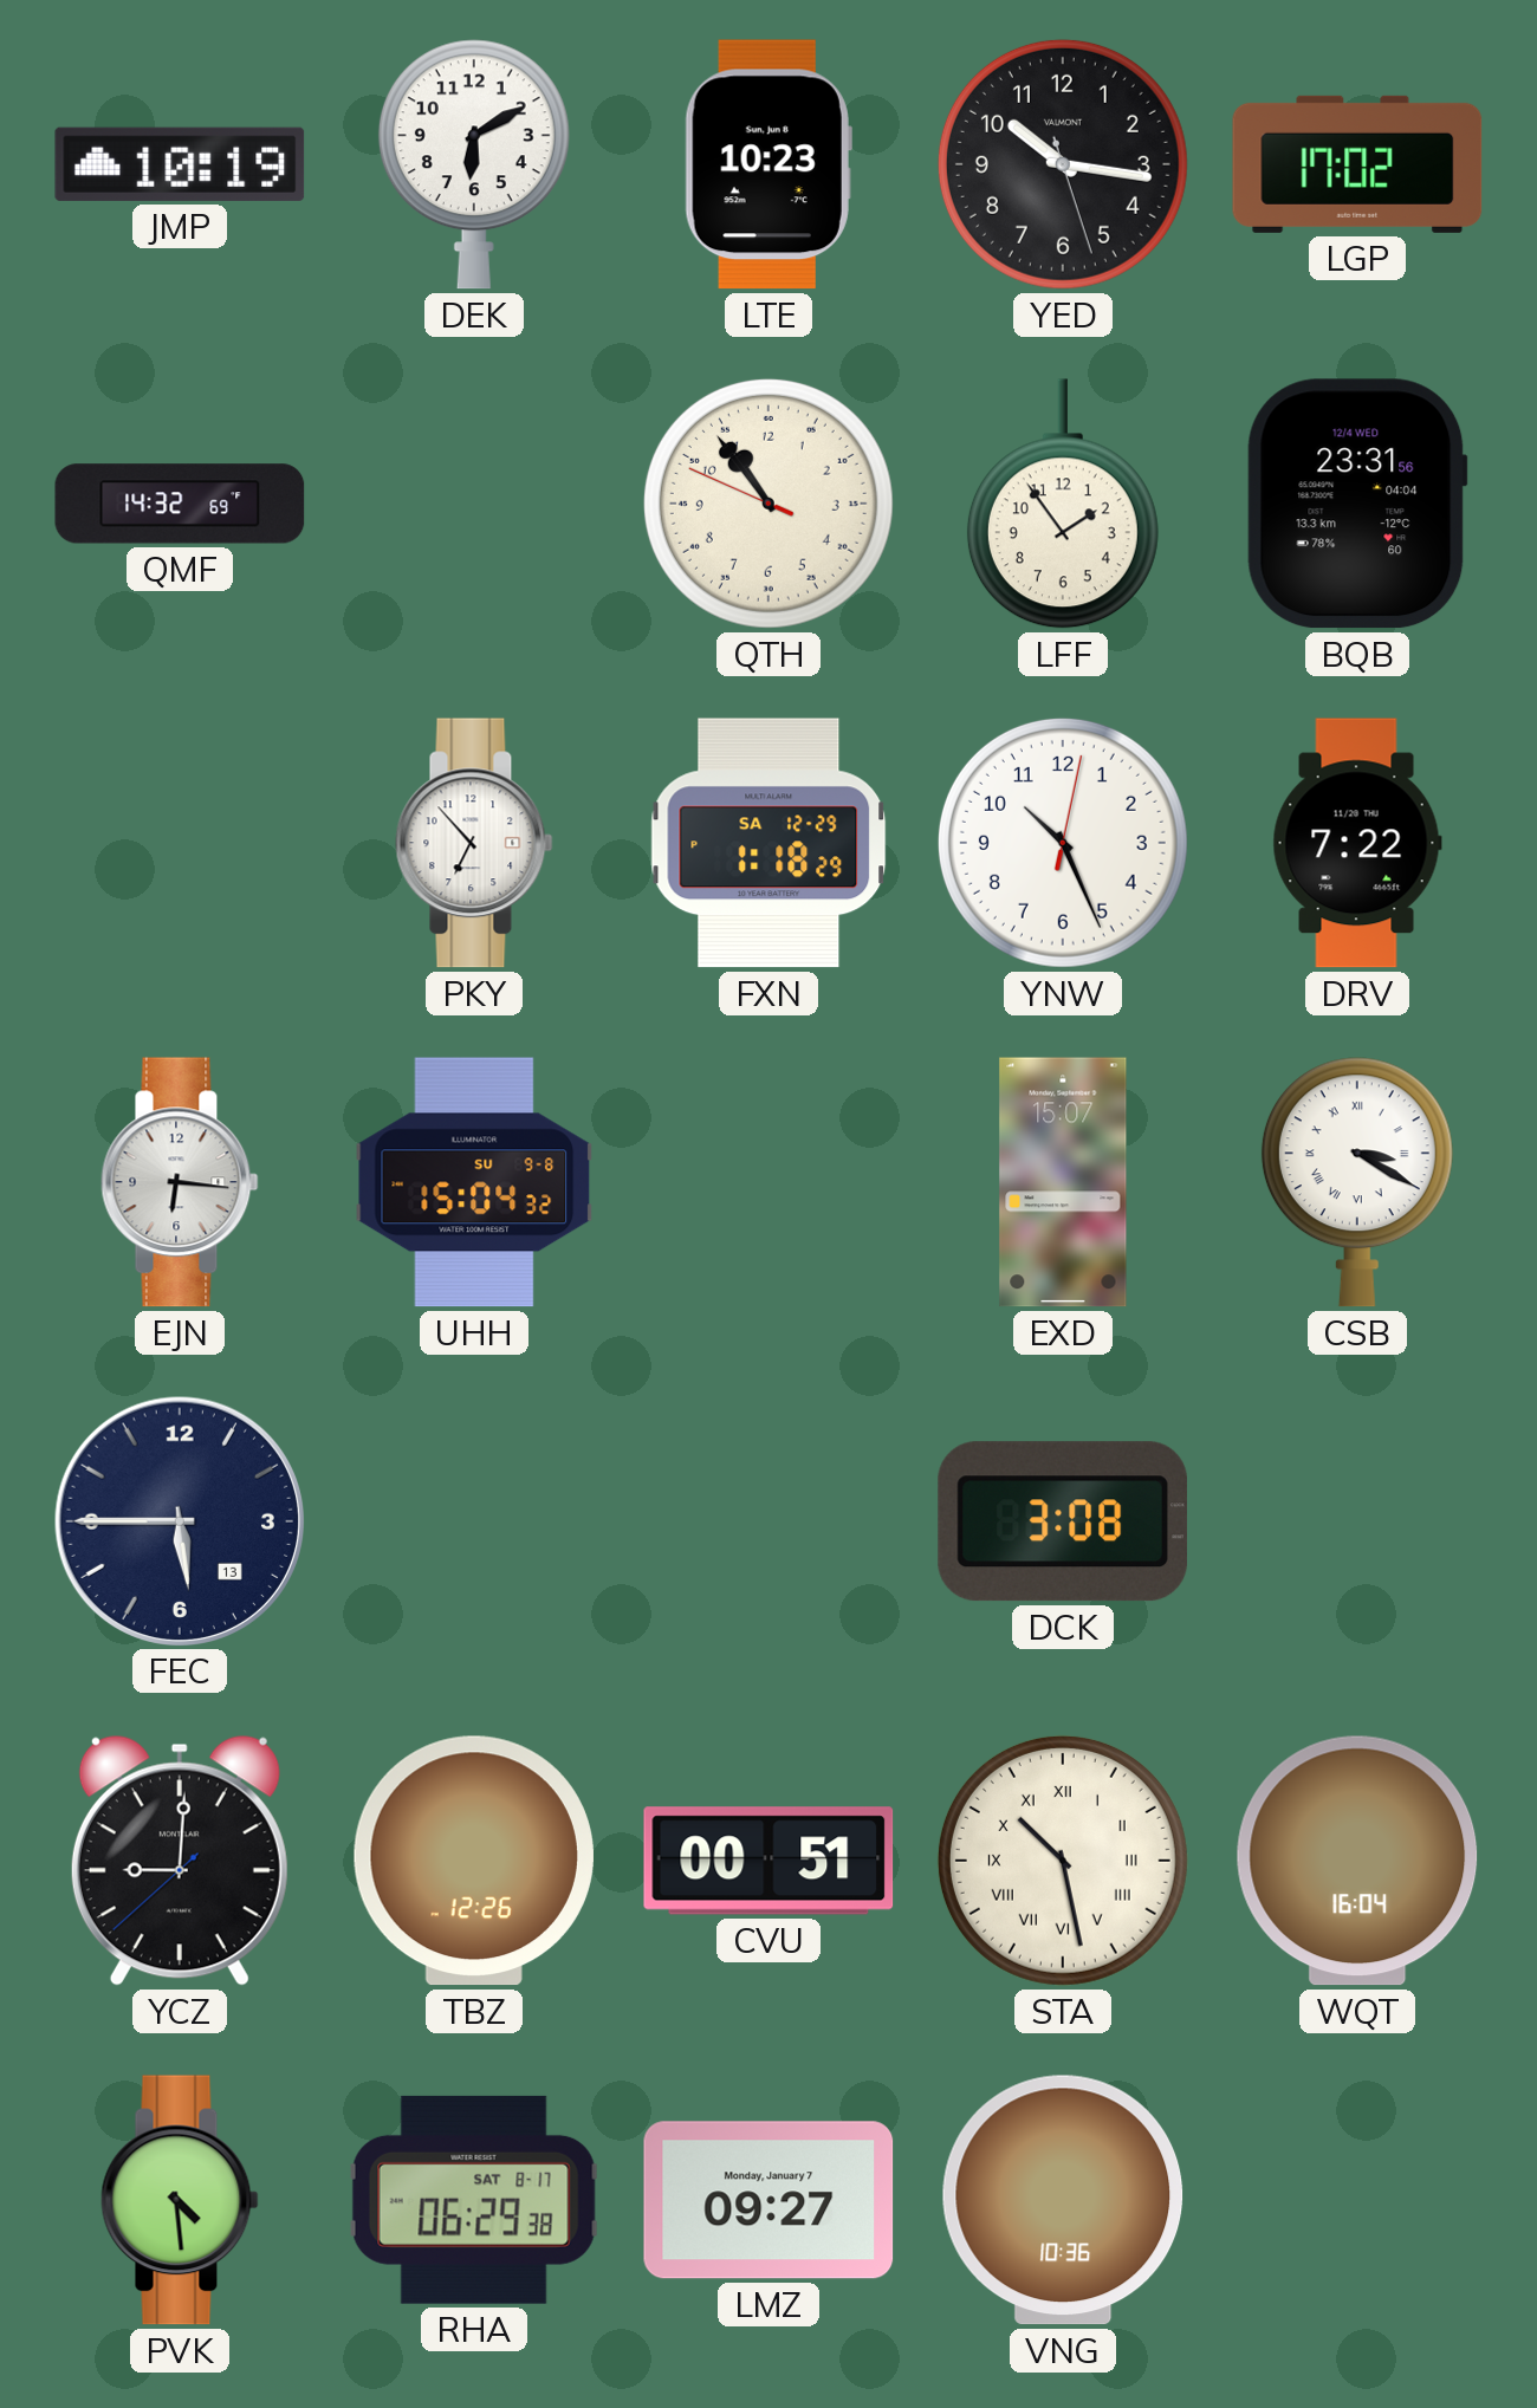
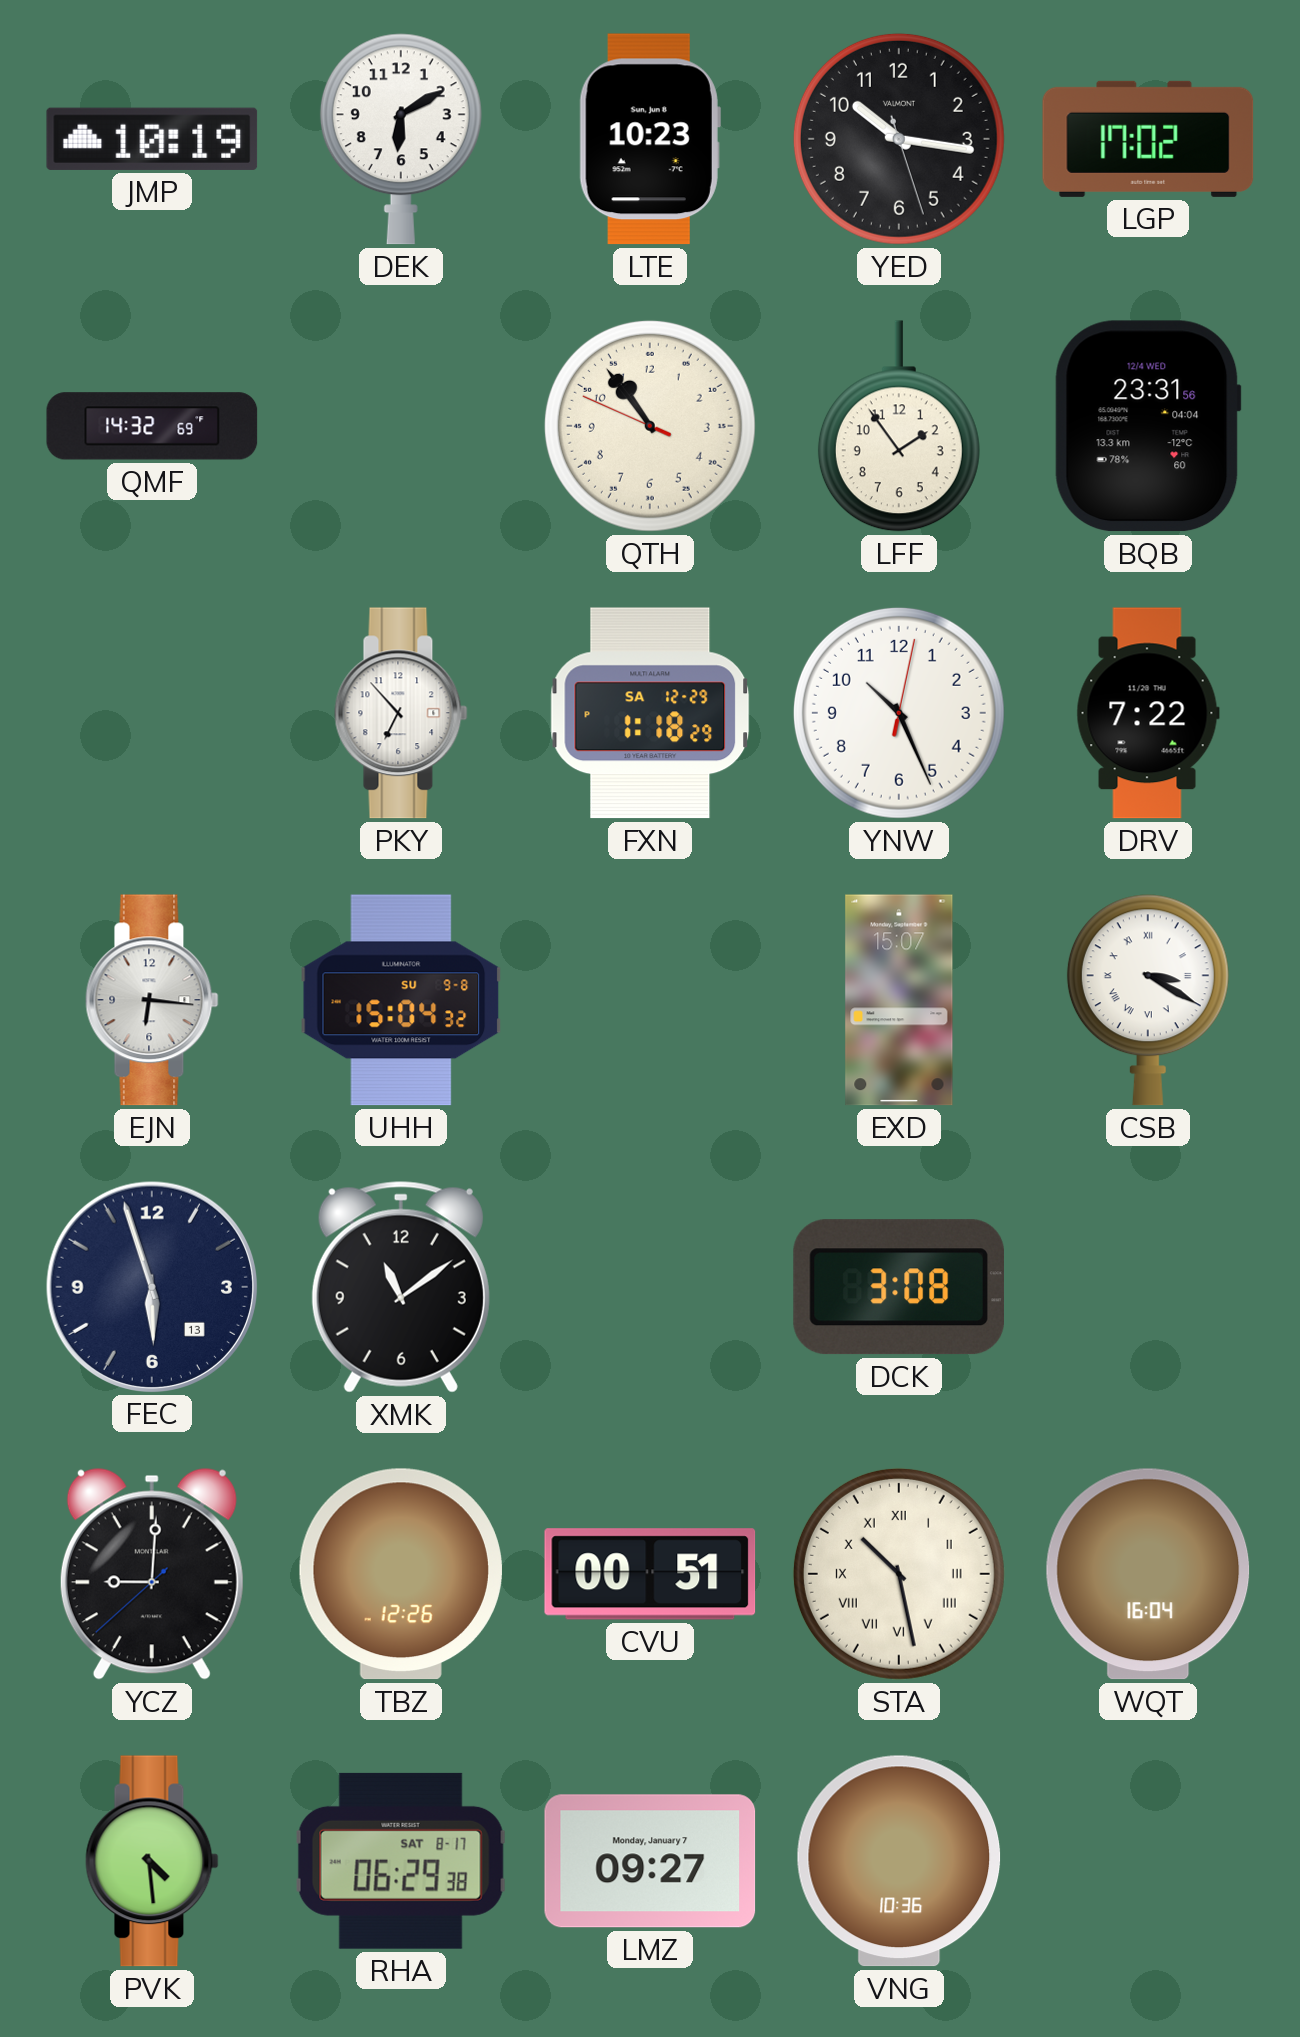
FEC: 5:45 -> 5:57
XMK: none -> 11:09
